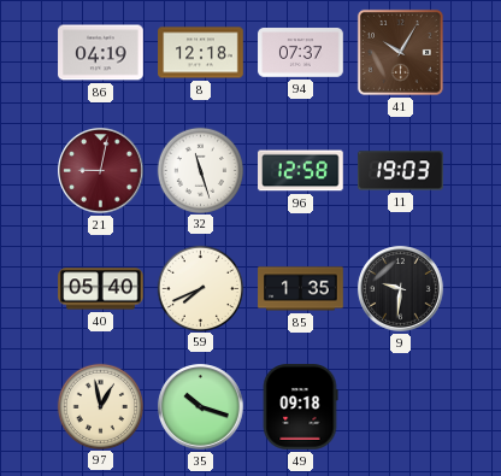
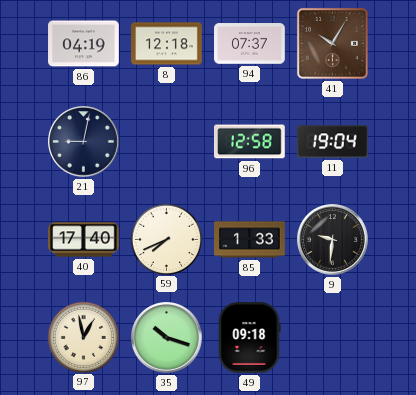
21 dial: burgundy -> navy
32: 11:27 -> none
11: 19:03 -> 19:04
40: 05:40 -> 17:40
85: 1:35 -> 1:33
